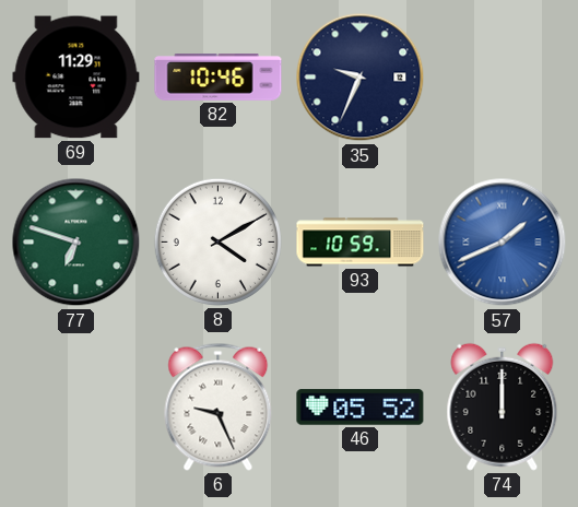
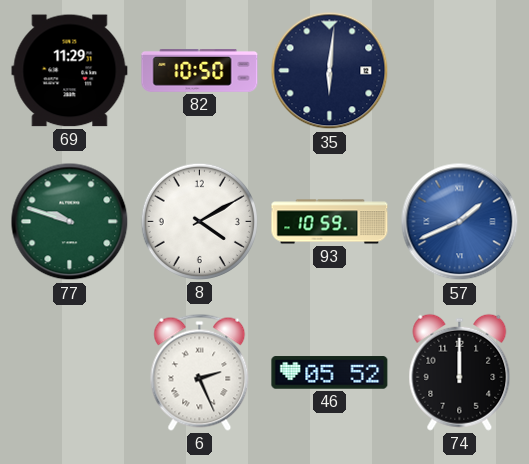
82: 10:46 -> 10:50
35: 9:34 -> 6:01
77: 6:48 -> 9:48
6: 9:26 -> 2:26
